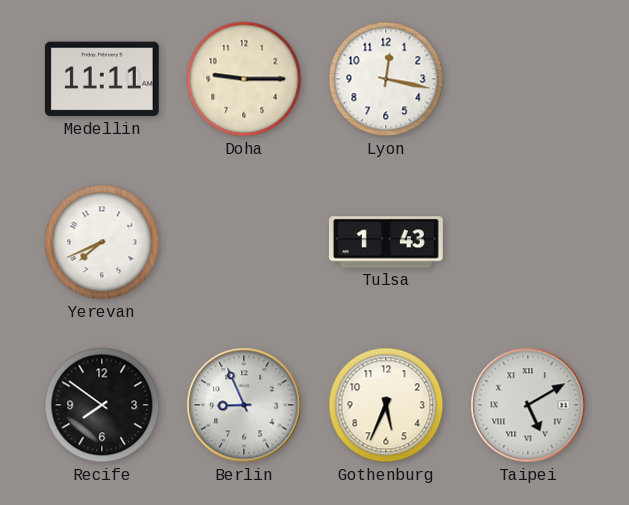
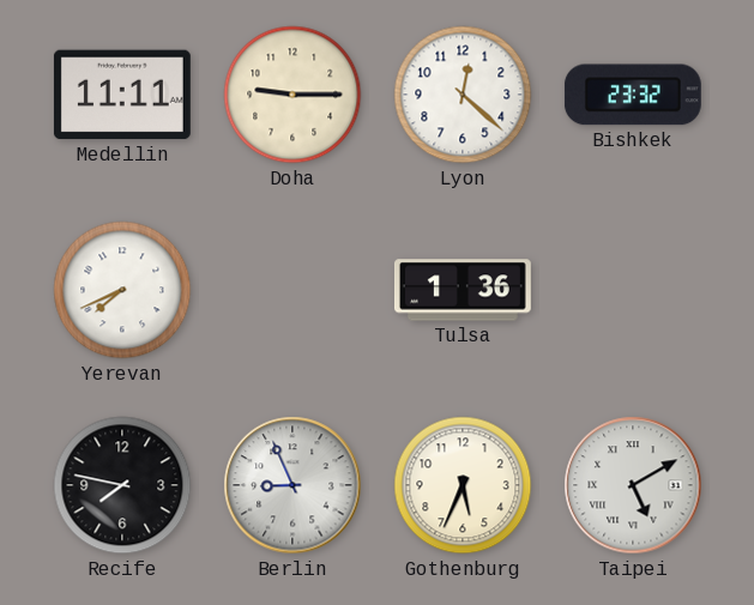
Lyon: 12:17 -> 12:22
Bishkek: none -> 23:32
Tulsa: 1:43 -> 1:36
Recife: 7:51 -> 7:47
